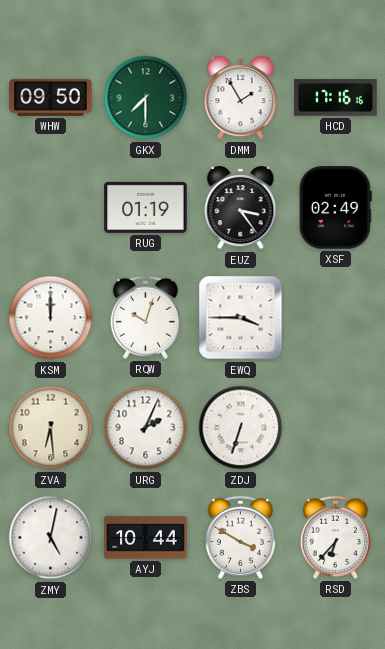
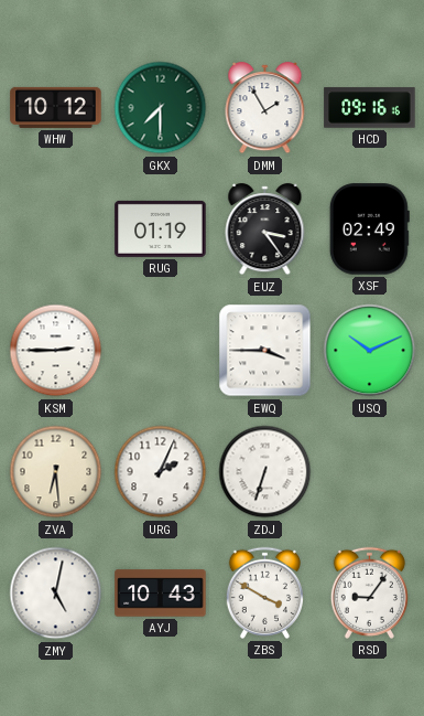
WHW: 09:50 -> 10:12
HCD: 17:16 -> 09:16
KSM: 12:00 -> 2:45
RQW: 10:03 -> none
USQ: none -> 10:11
AYJ: 10:44 -> 10:43
RSD: 6:37 -> 9:06
